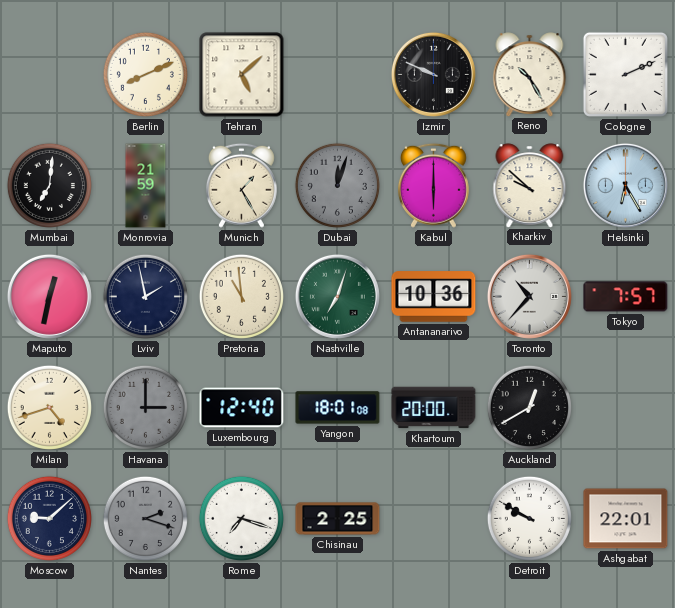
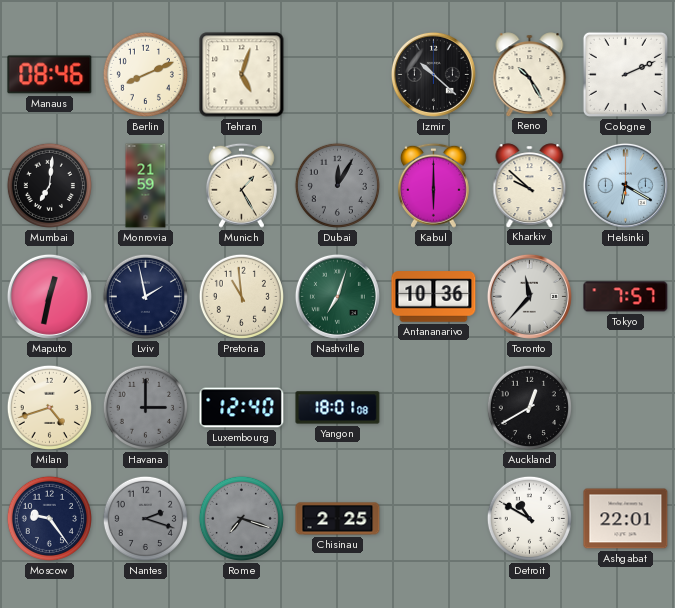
Manaus: none -> 08:46
Tehran: 5:08 -> 5:03
Izmir: 9:49 -> 10:22
Dubai: 12:03 -> 12:05
Helsinki: 6:25 -> 6:20
Toronto: 10:37 -> 11:37
Khartoum: 20:00 -> none
Moscow: 9:08 -> 9:24
Rome dial: white -> grey
Detroit: 9:50 -> 10:50
